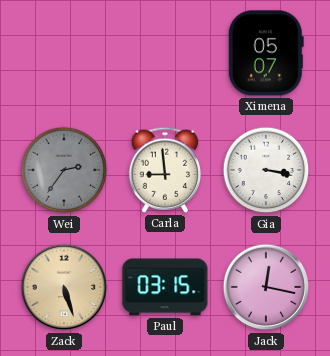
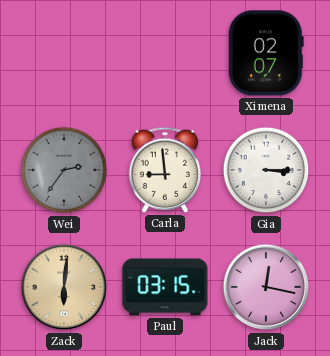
Ximena: 05:07 -> 02:07
Gia: 3:17 -> 3:15
Zack: 5:27 -> 6:01
